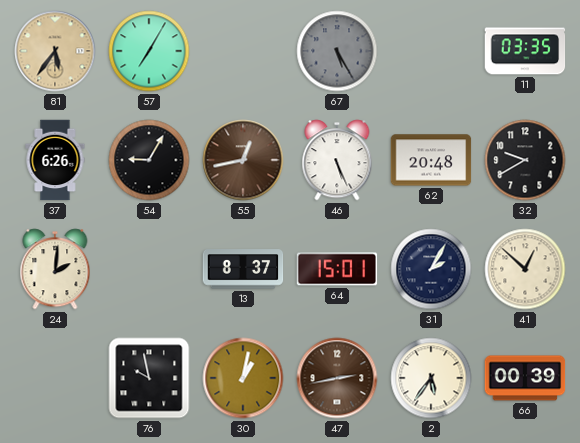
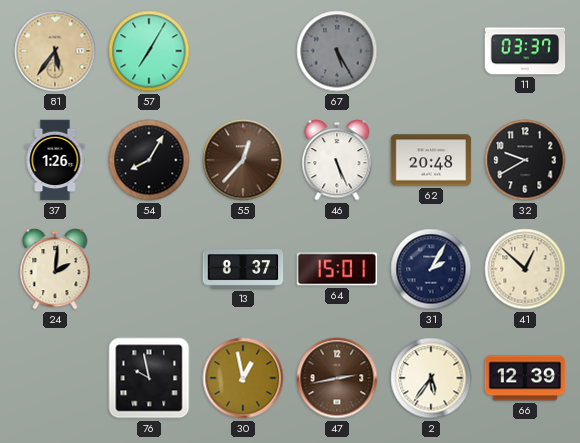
11: 03:35 -> 03:37
37: 6:26 -> 1:26
54: 9:05 -> 8:05
55: 12:43 -> 12:37
30: 1:02 -> 12:58
66: 00:39 -> 12:39
